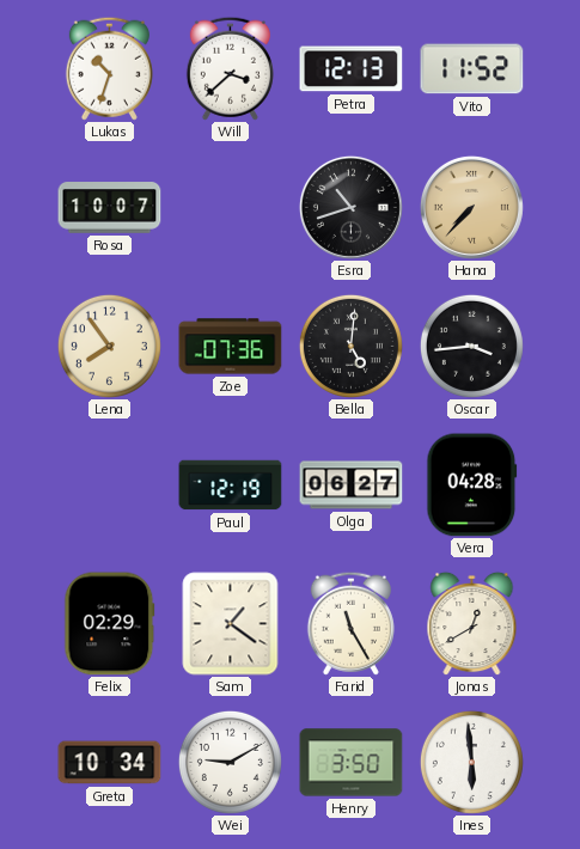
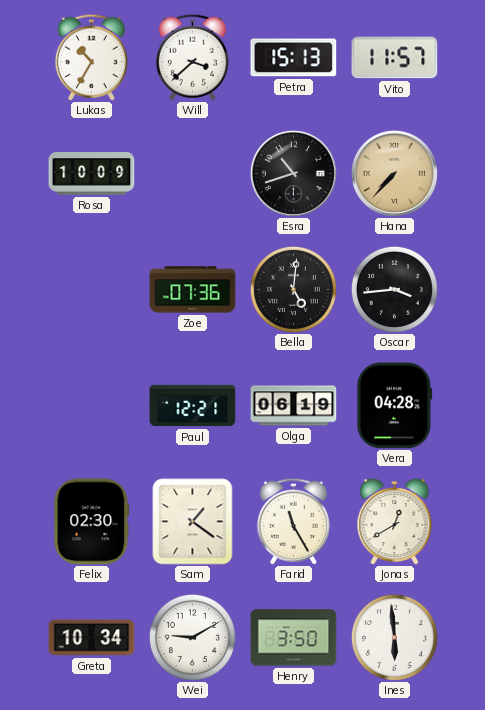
Lukas: 10:33 -> 10:35
Petra: 12:13 -> 15:13
Vito: 11:52 -> 11:57
Rosa: 10:07 -> 10:09
Lena: 7:54 -> none
Paul: 12:19 -> 12:21
Olga: 06:27 -> 06:19
Felix: 02:29 -> 02:30
